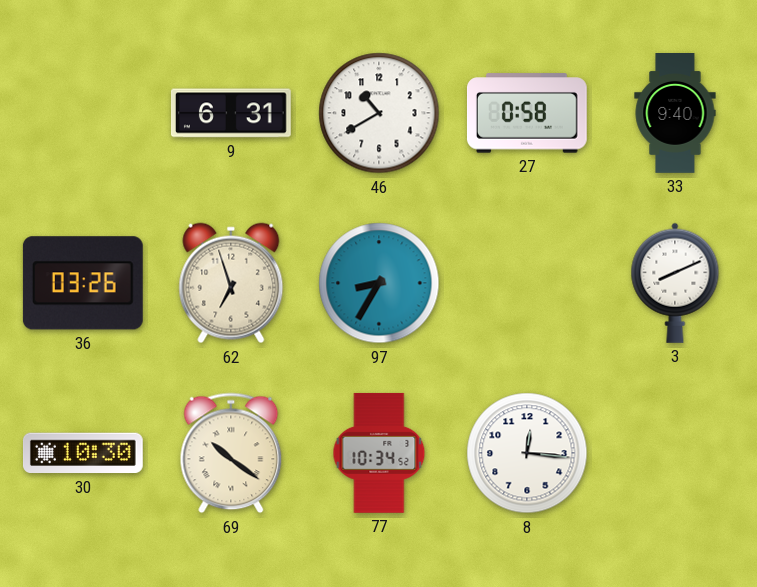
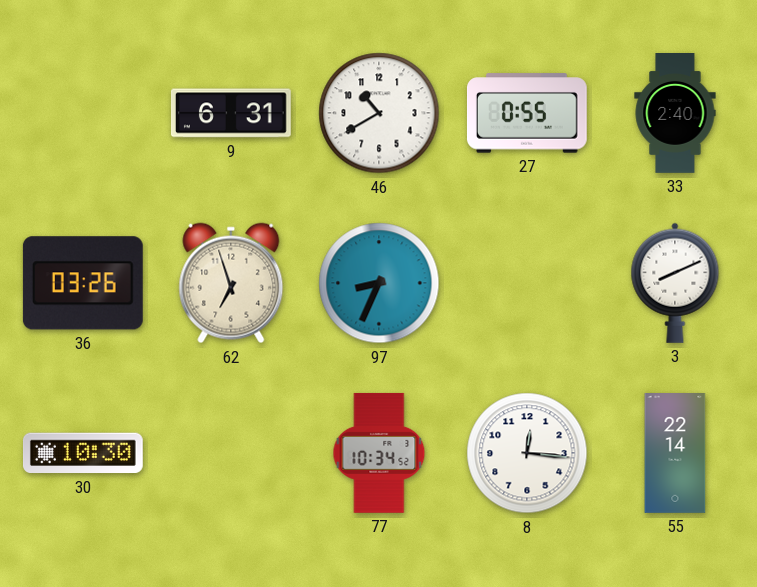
27: 0:58 -> 0:55
33: 9:40 -> 2:40
97: 8:35 -> 8:34
69: 10:21 -> none
55: none -> 22:14
